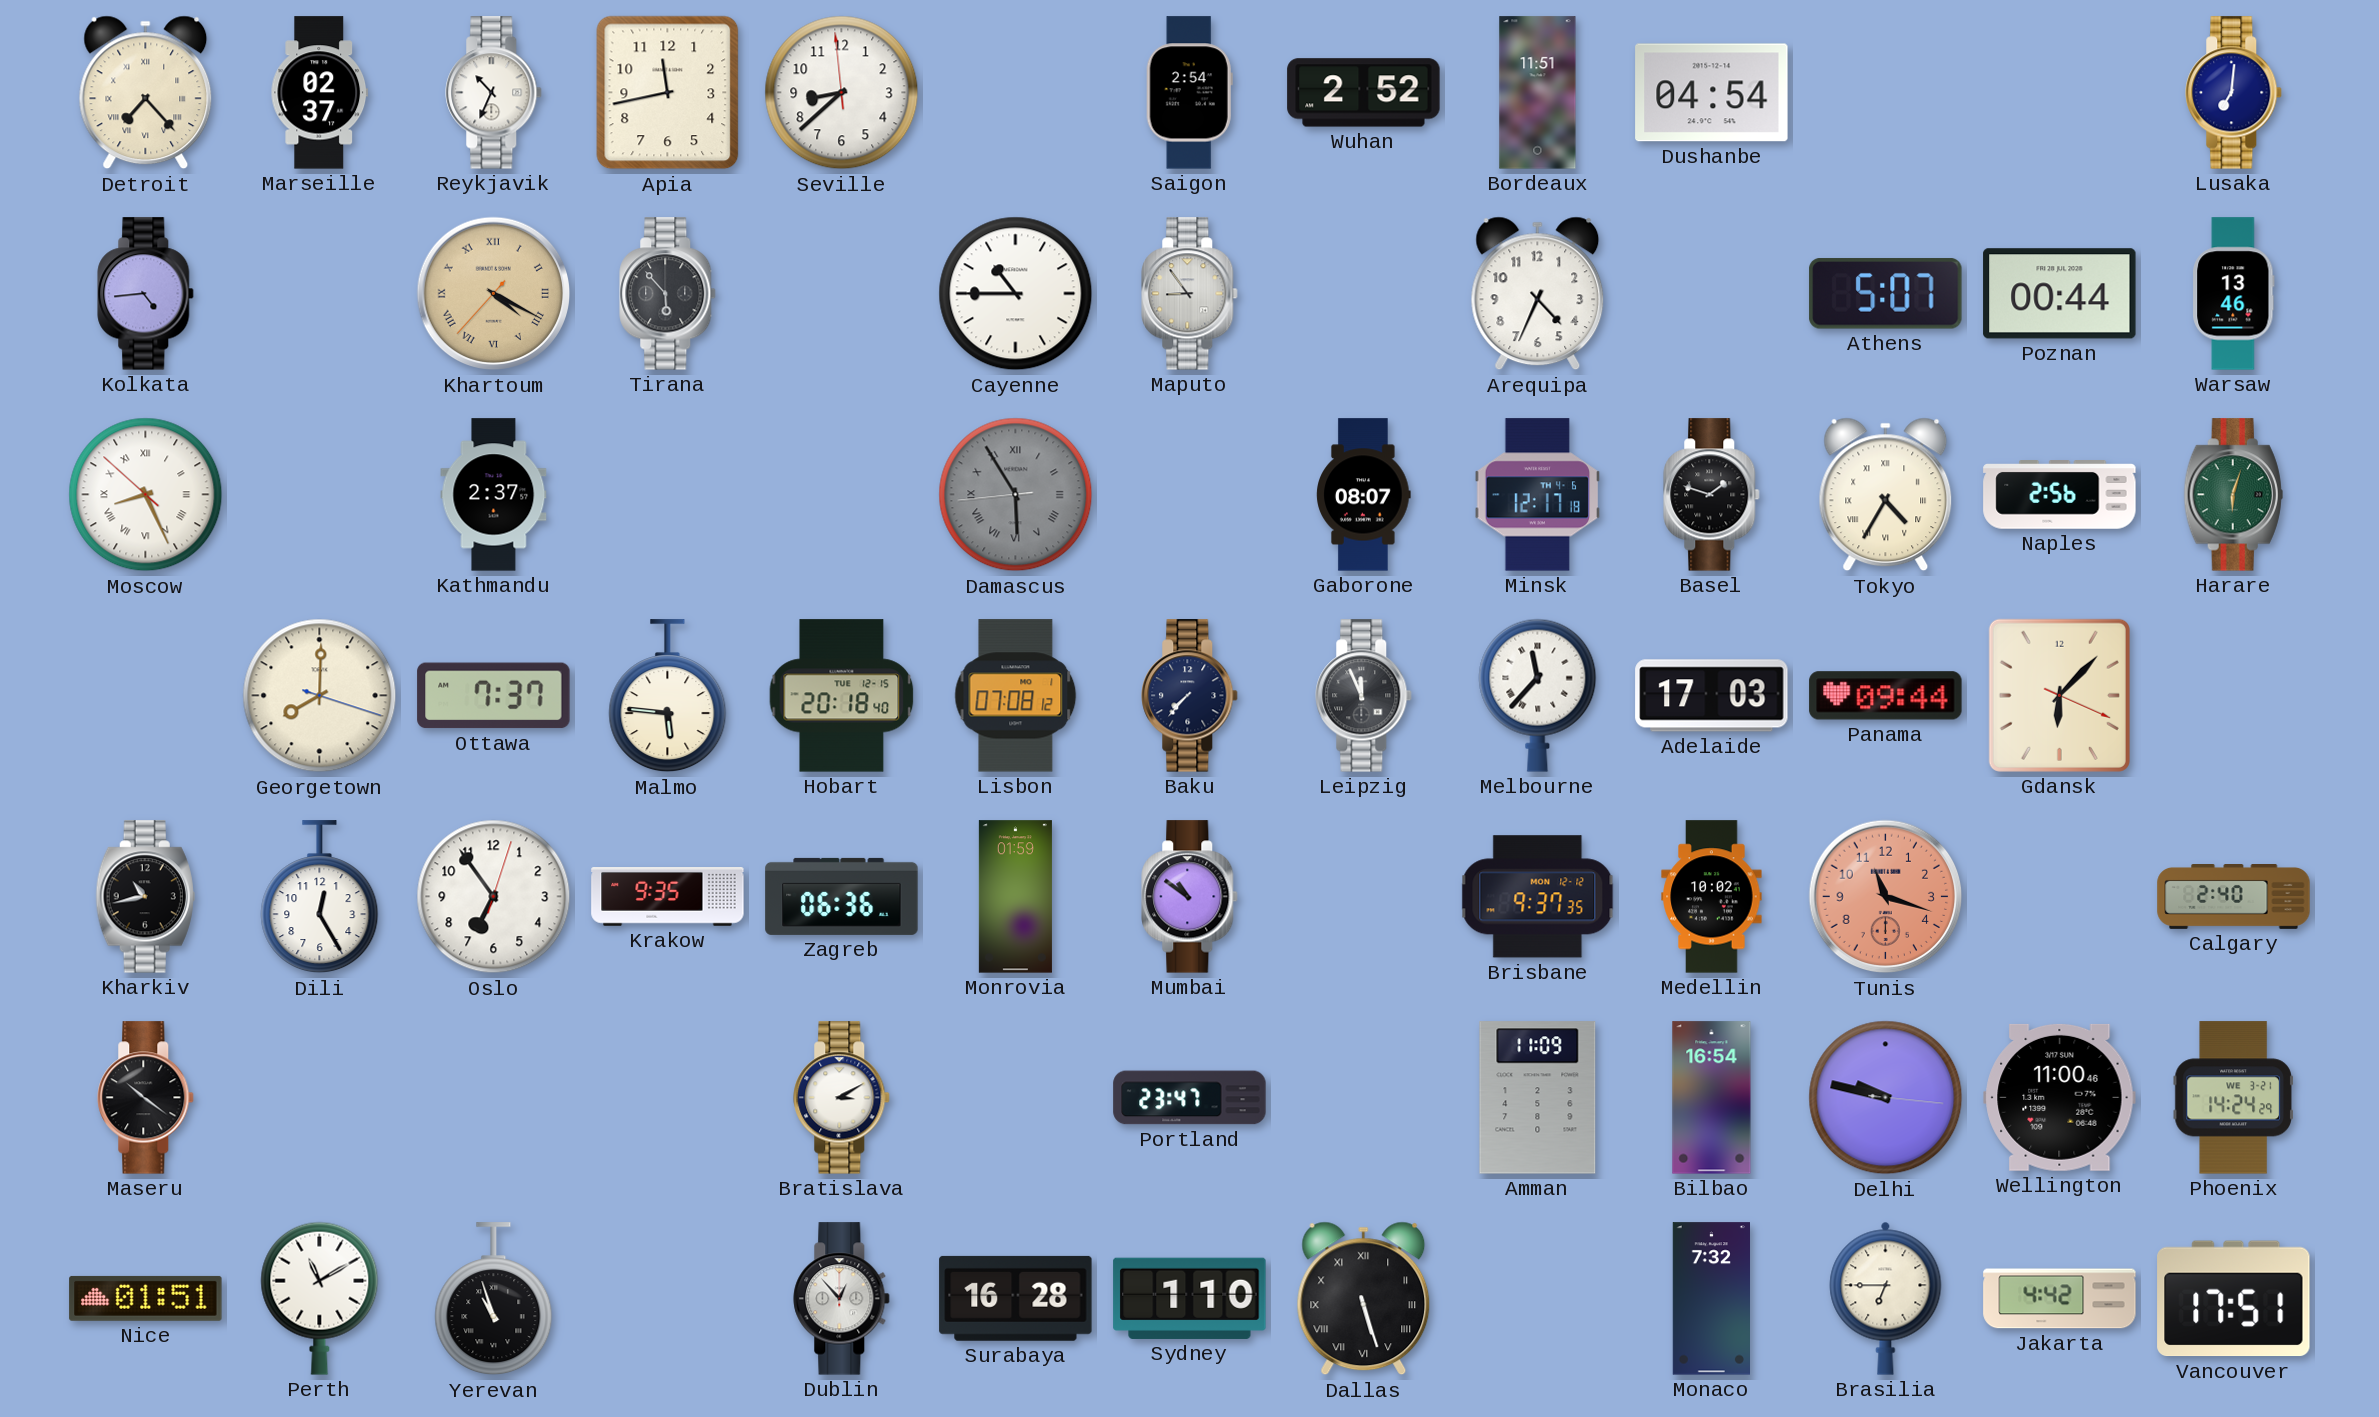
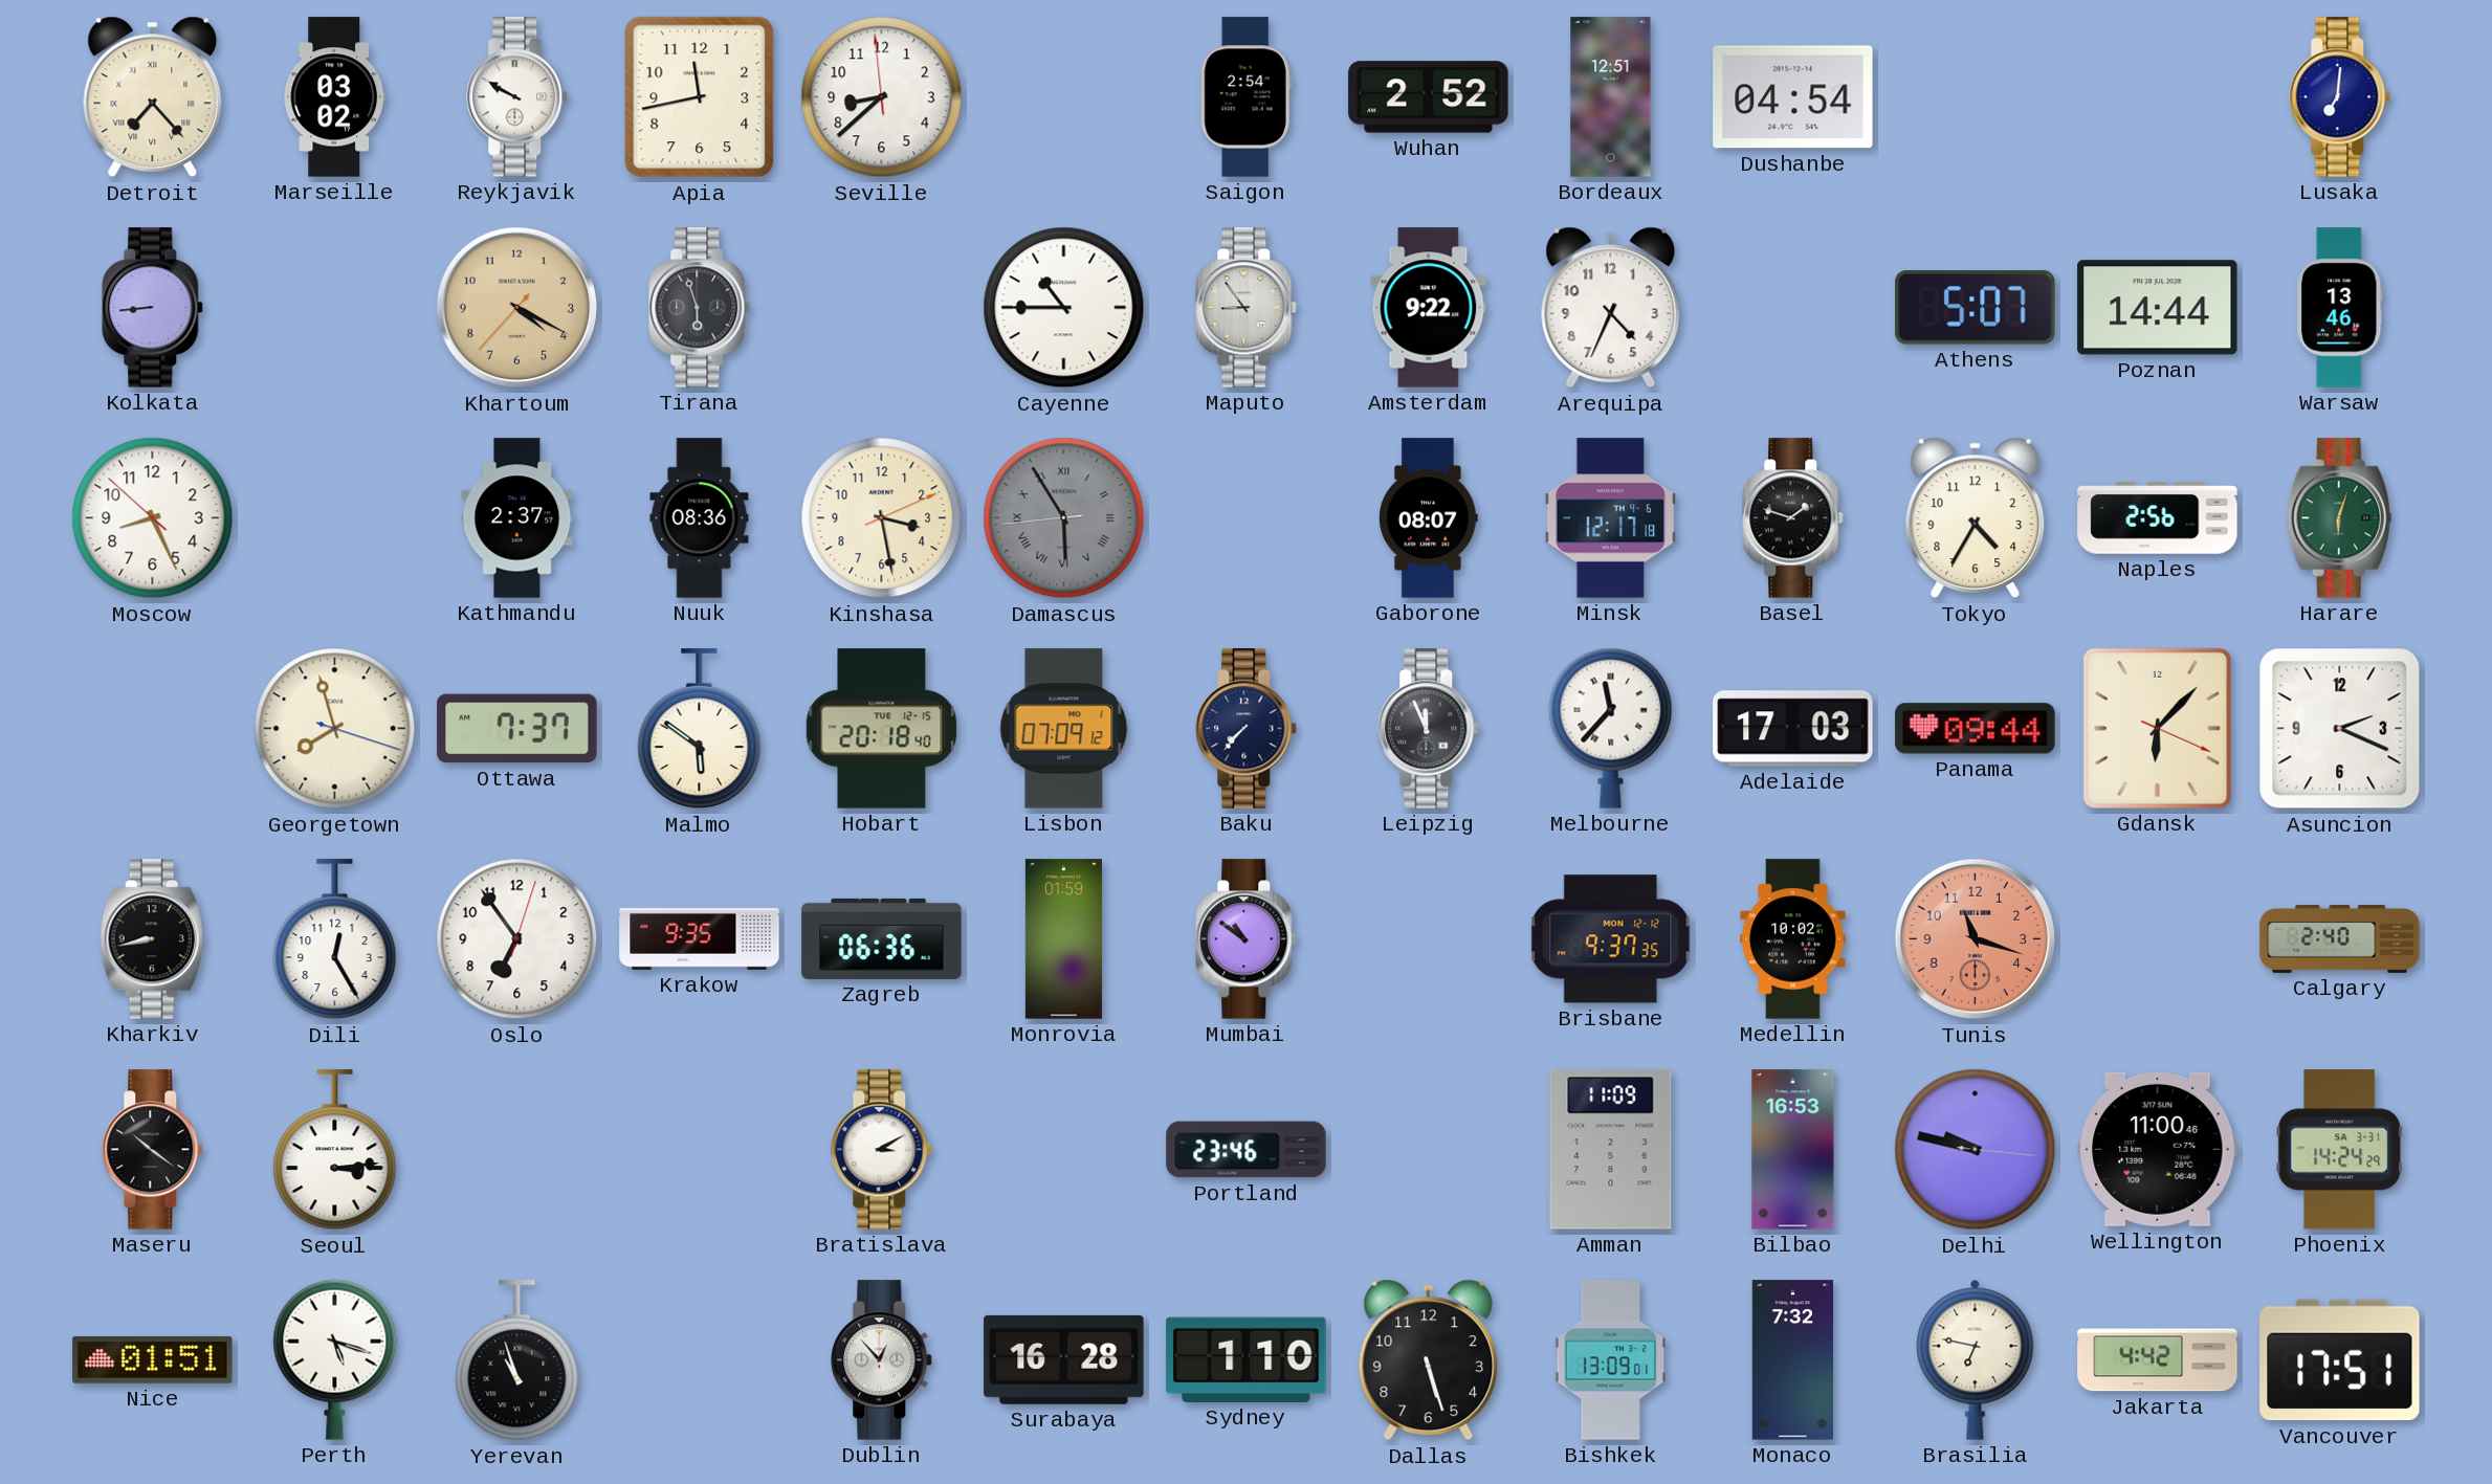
Marseille: 02:37 -> 03:02
Reykjavik: 10:34 -> 9:50
Bordeaux: 11:51 -> 12:51
Kolkata: 4:44 -> 8:44
Khartoum numerals: Roman -> Arabic
Tirana: 5:53 -> 5:57
Amsterdam: none -> 9:22
Poznan: 00:44 -> 14:44
Moscow numerals: Roman -> Arabic
Nuuk: none -> 08:36
Kinshasa: none -> 3:28
Tokyo numerals: Roman -> Arabic
Georgetown: 8:00 -> 7:57
Malmo: 5:46 -> 5:51
Lisbon: 07:08 -> 07:09
Asuncion: none -> 2:19
Kharkiv: 10:43 -> 8:43
Seoul: none -> 3:14
Portland: 23:47 -> 23:46
Bilbao: 16:54 -> 16:53
Phoenix date: WE 3-21 -> SA 3-31
Perth: 11:10 -> 5:18
Dallas numerals: Roman -> Arabic
Bishkek: none -> 13:09
Brasilia: 6:45 -> 6:47
